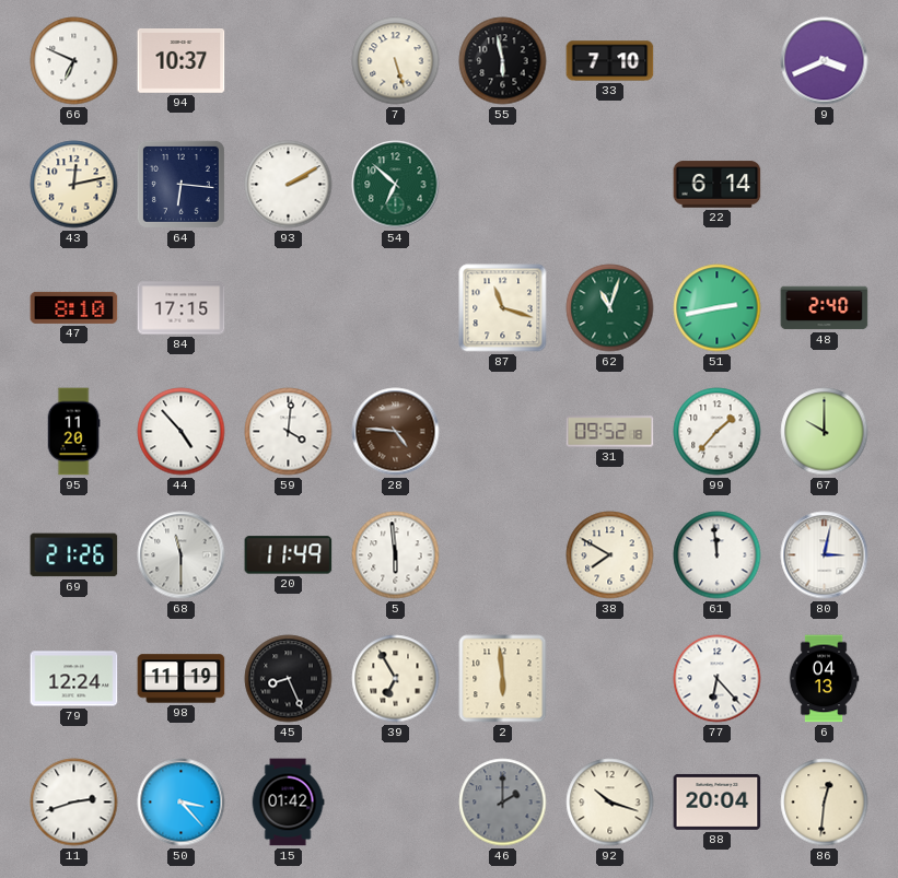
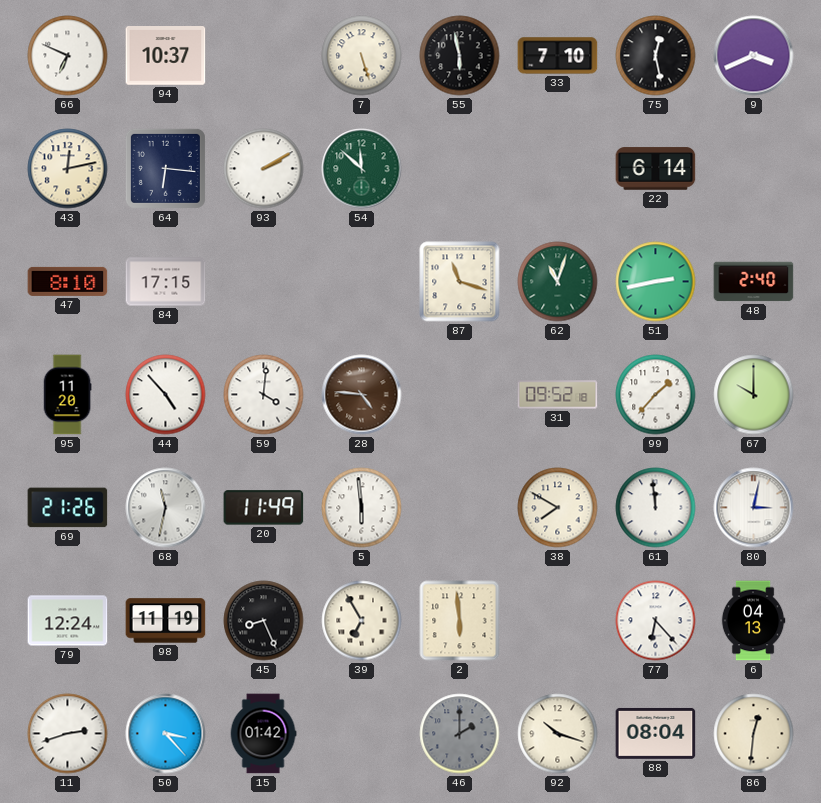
75: none -> 12:28
54: 6:52 -> 11:52
68: 11:30 -> 11:32
88: 20:04 -> 08:04
